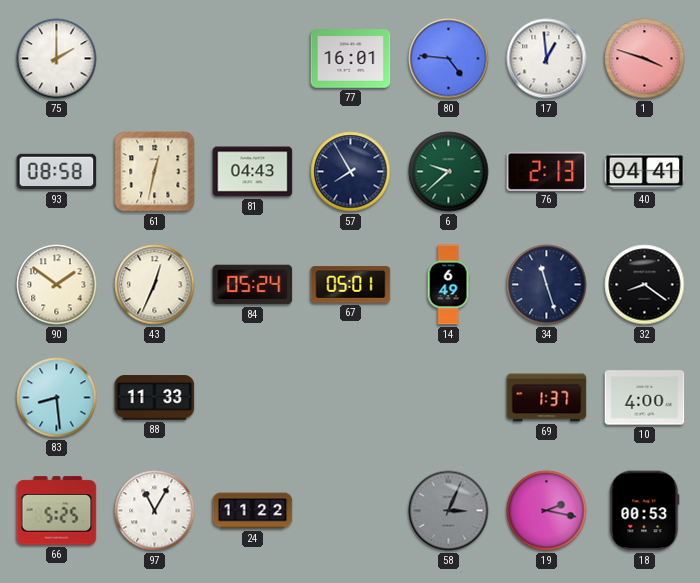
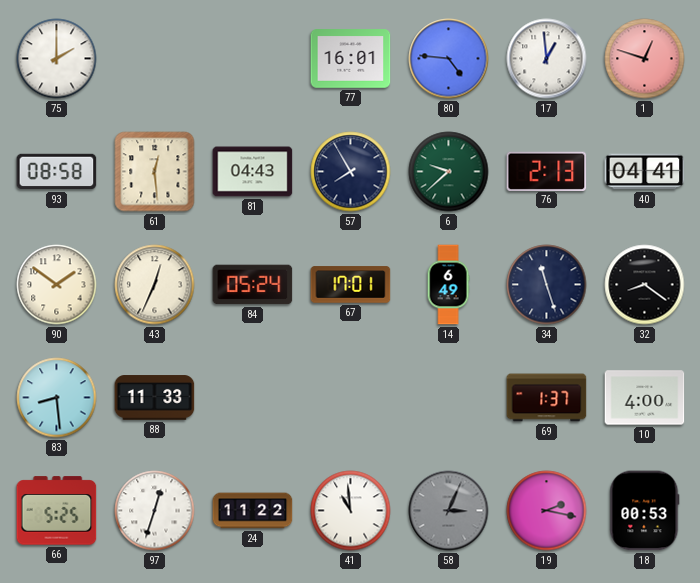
1: 3:48 -> 12:48
61: 12:32 -> 12:29
67: 05:01 -> 17:01
97: 11:05 -> 12:33
41: none -> 10:59
